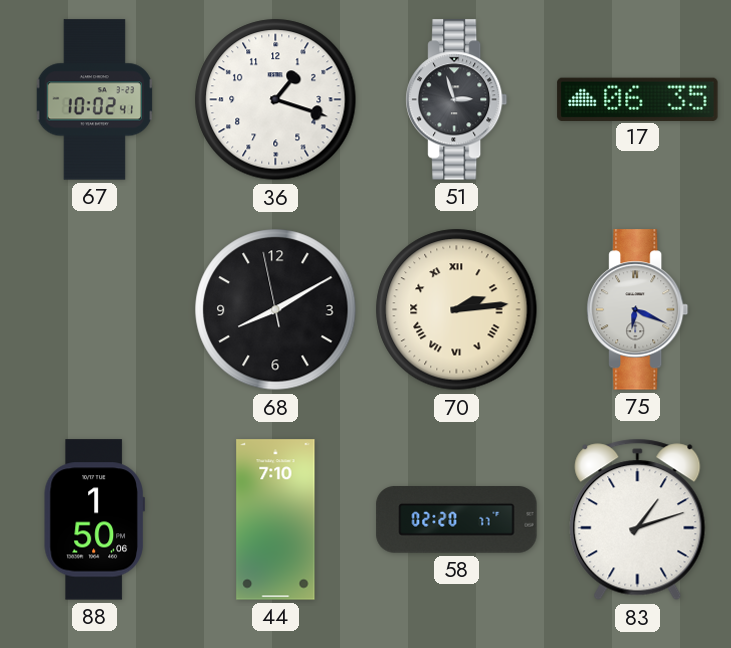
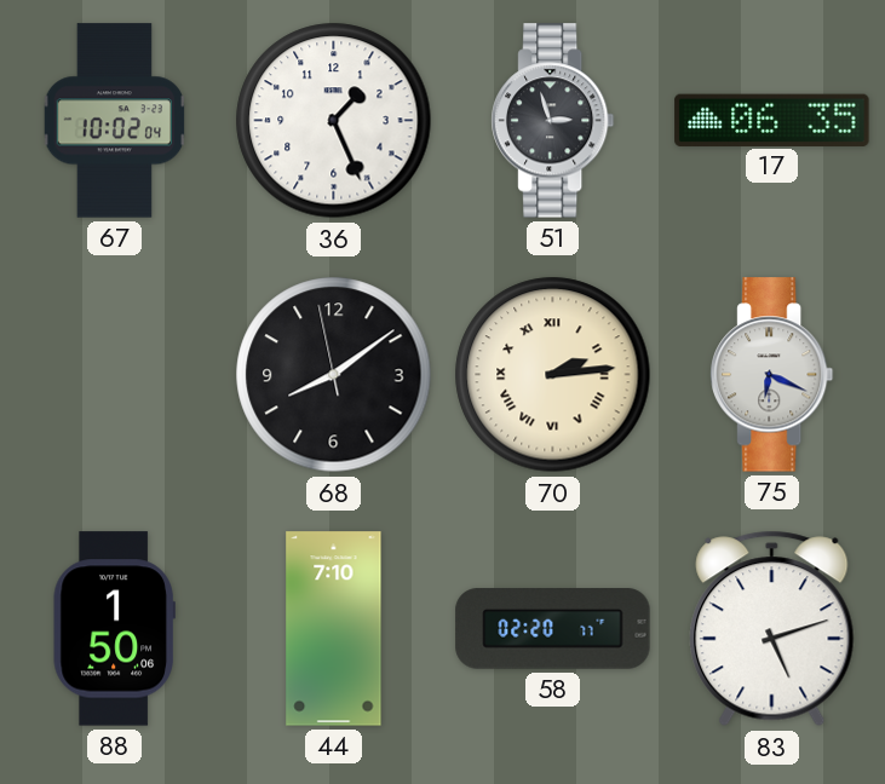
67: 10:02:41 -> 10:02:04
36: 1:18 -> 1:26
68: 8:09 -> 8:08
83: 1:12 -> 5:12
